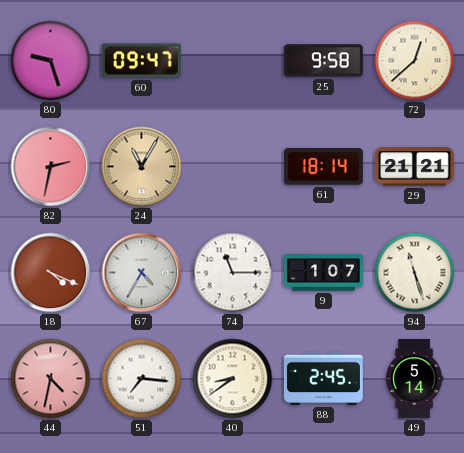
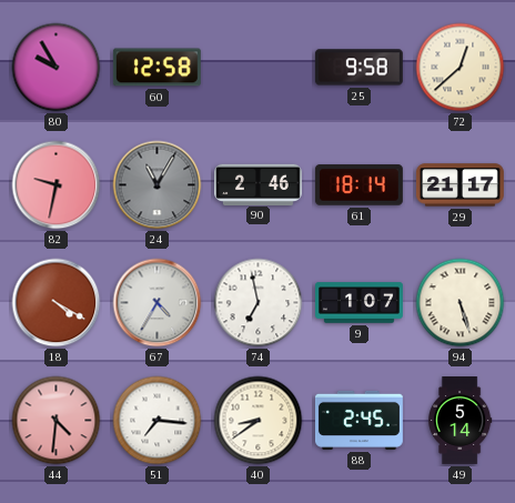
80: 9:27 -> 9:55
60: 09:47 -> 12:58
82: 2:32 -> 9:32
24 dial: champagne -> grey
90: none -> 2:46
29: 21:21 -> 21:17
18: 4:19 -> 4:20
74: 11:15 -> 6:58
94: 11:27 -> 5:27
44: 4:32 -> 4:31
